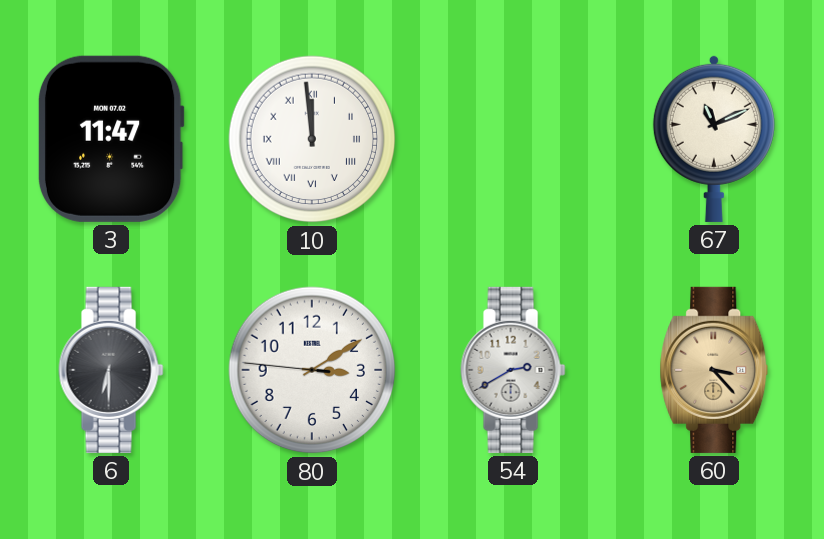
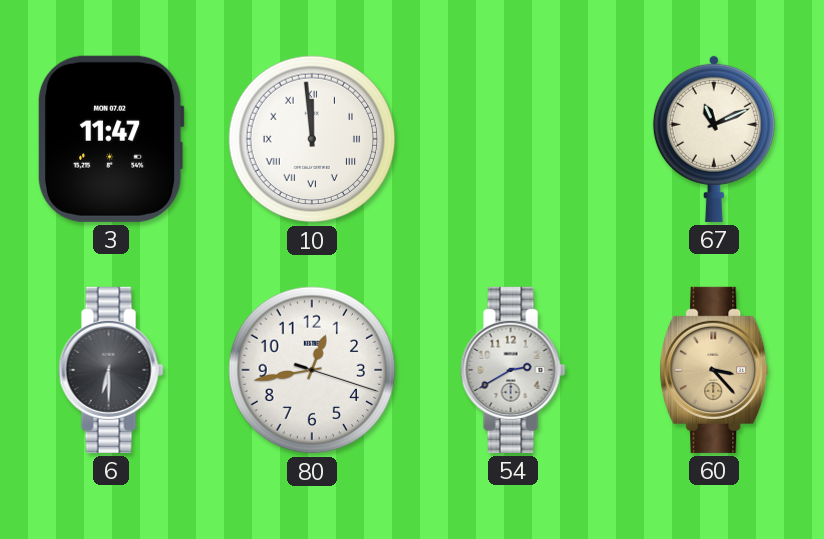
80: 3:09 -> 12:43
